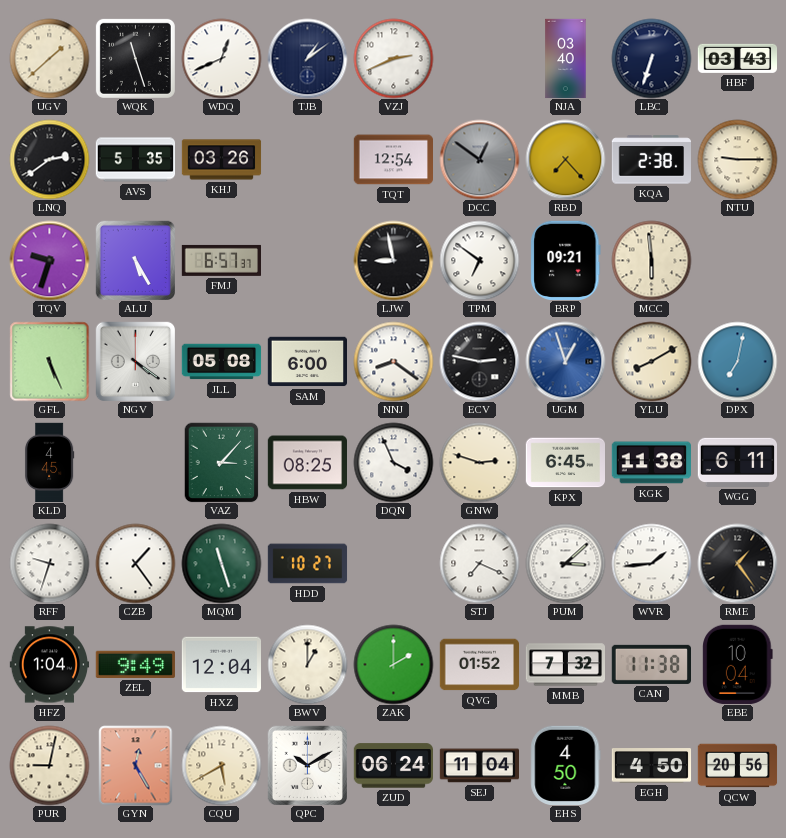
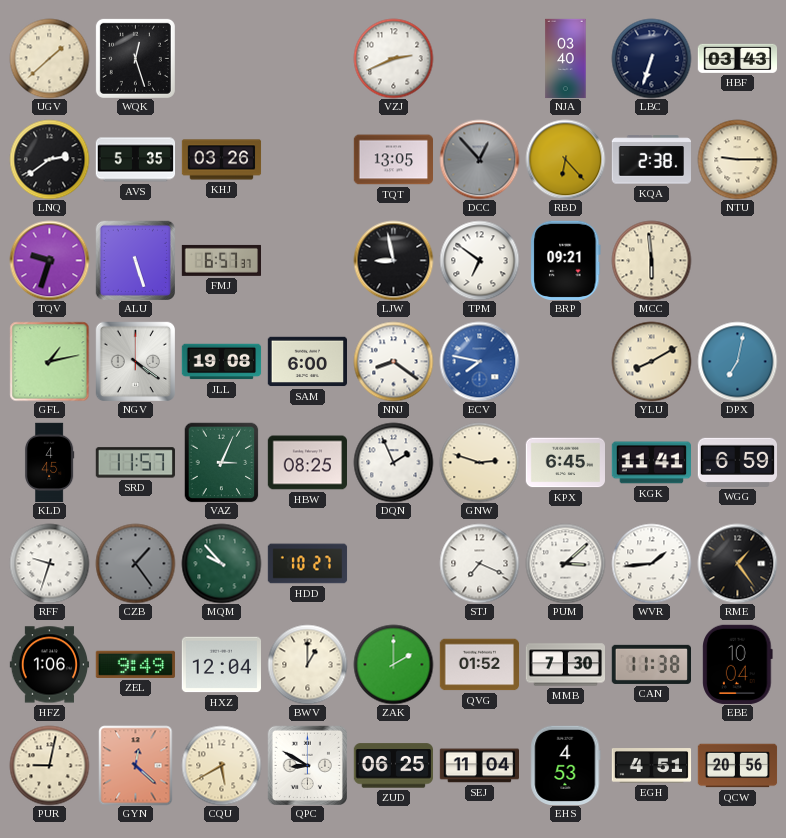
WQK: 11:27 -> 12:27
WDQ: 12:41 -> none
TJB: 1:09 -> none
TQT: 12:54 -> 13:05
DCC: 12:51 -> 12:53
RBD: 7:23 -> 6:23
ALU: 5:25 -> 5:27
GFL: 5:26 -> 1:13
JLL: 05:08 -> 19:08
ECV: 2:47 -> 7:47
ECV dial: black -> blue
UGM: 12:57 -> none
SRD: none -> 11:57
VAZ: 3:07 -> 3:04
DQN: 3:56 -> 1:56
KGK: 11:38 -> 11:41
WGG: 6:11 -> 6:59
CZB dial: white -> grey
MQM: 11:27 -> 9:53
HFZ: 1:04 -> 1:06
MMB: 7:32 -> 7:30
GYN: 12:25 -> 12:22
QPC: 10:10 -> 8:50
ZUD: 06:24 -> 06:25
EHS: 4:50 -> 4:53
EGH: 4:50 -> 4:51
